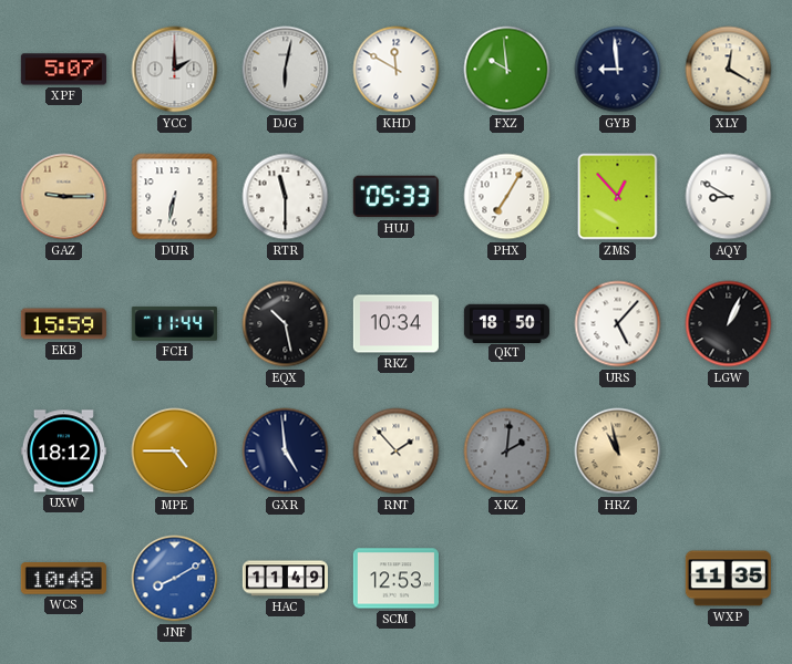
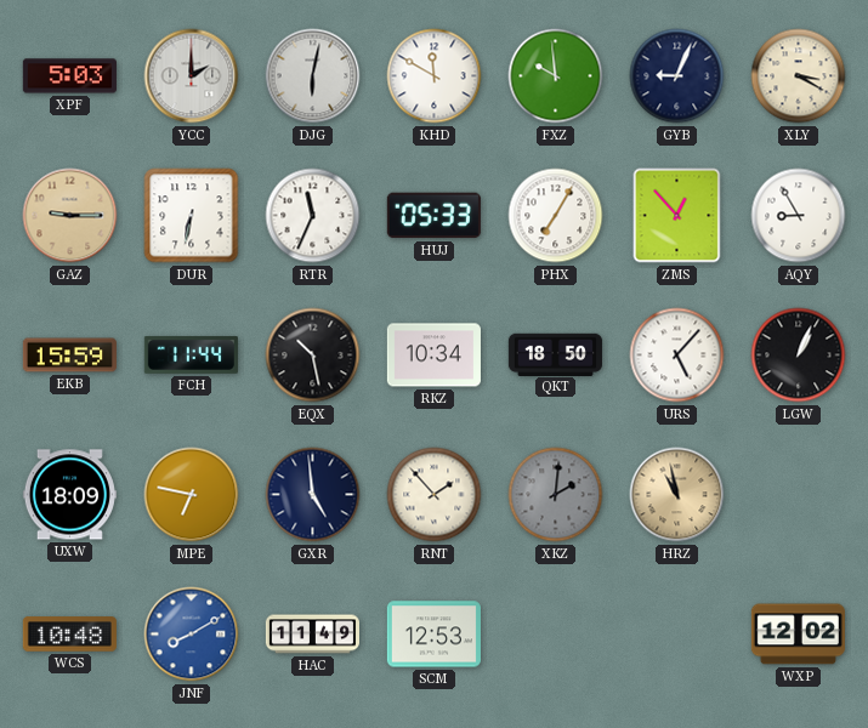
XPF: 5:07 -> 5:03
GYB: 8:59 -> 9:04
XLY: 12:20 -> 3:20
RTR: 11:30 -> 11:34
AQY: 8:50 -> 8:55
UXW: 18:12 -> 18:09
MPE: 4:45 -> 6:47
WXP: 11:35 -> 12:02
